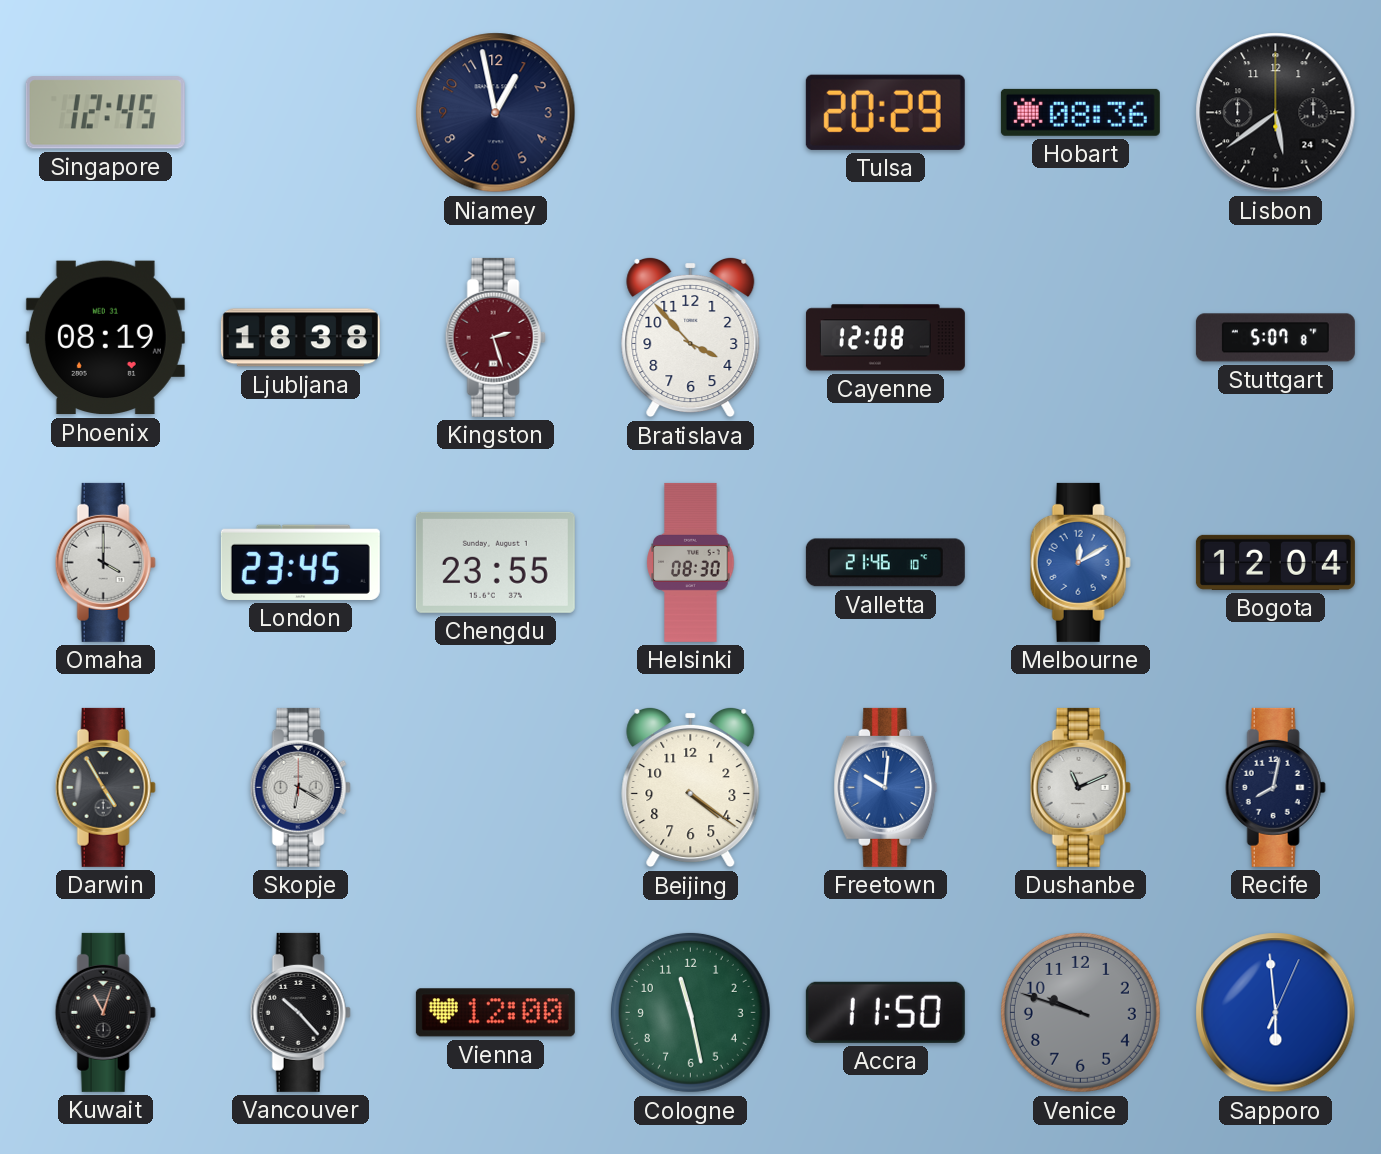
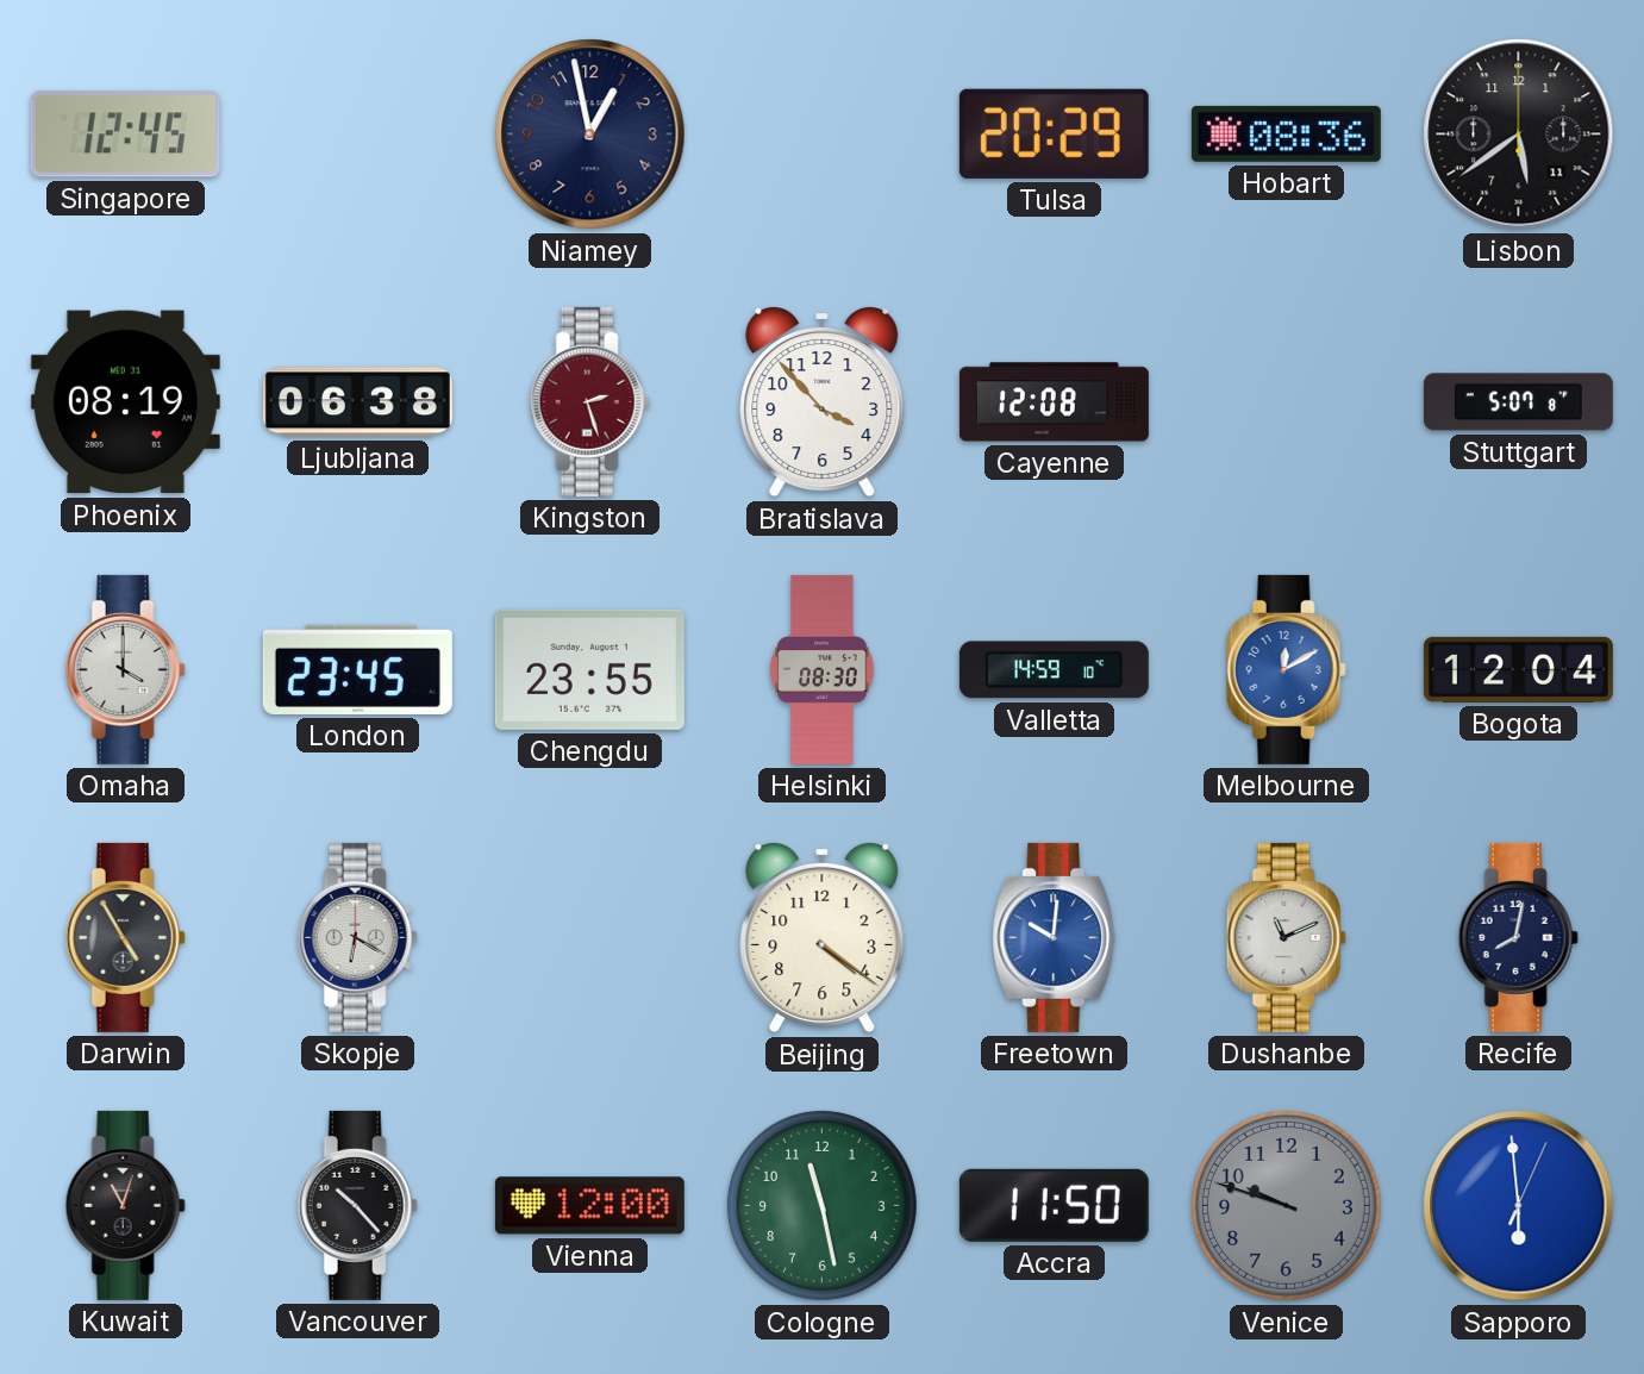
Lisbon date: 24 -> 11
Ljubljana: 18:38 -> 06:38
Valletta: 21:46 -> 14:59
